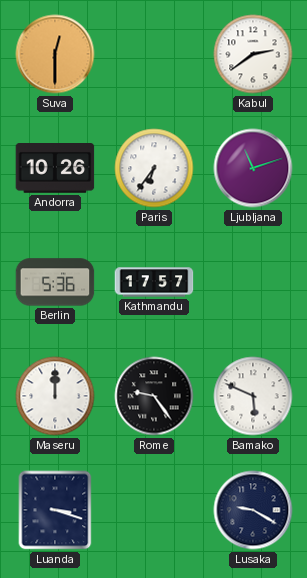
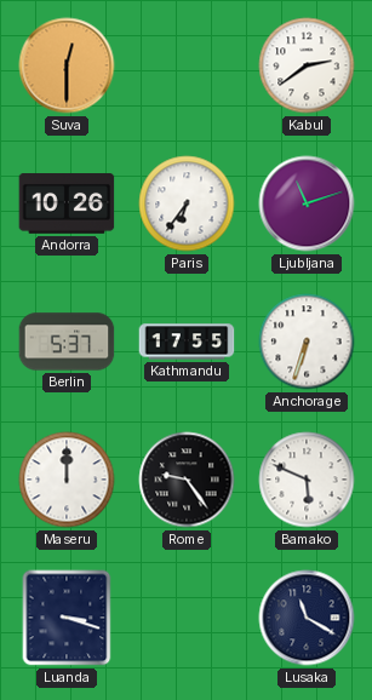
Berlin: 5:36 -> 5:37
Kathmandu: 17:57 -> 17:55
Anchorage: none -> 6:33
Lusaka: 9:20 -> 11:20
